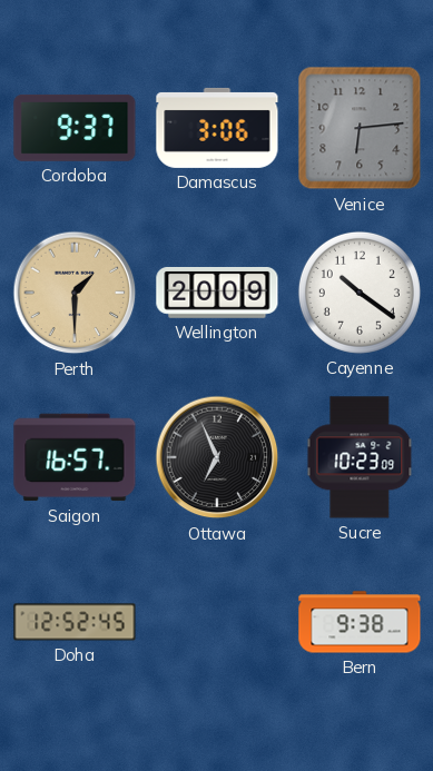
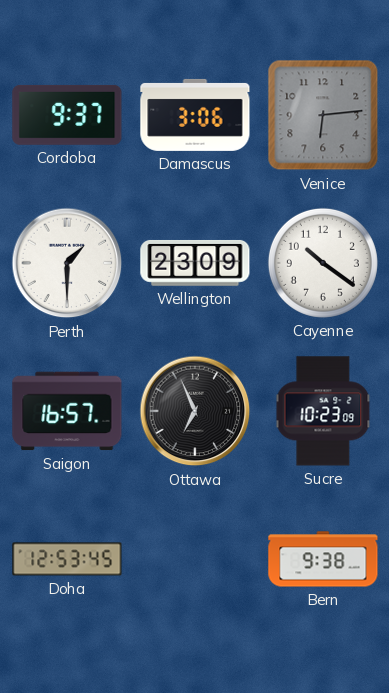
Perth dial: champagne -> white
Wellington: 20:09 -> 23:09
Doha: 12:52 -> 12:53
